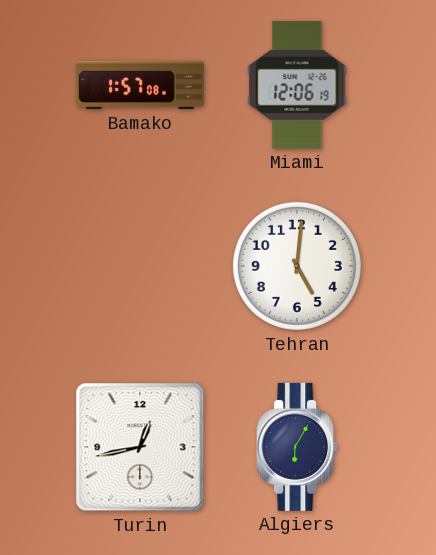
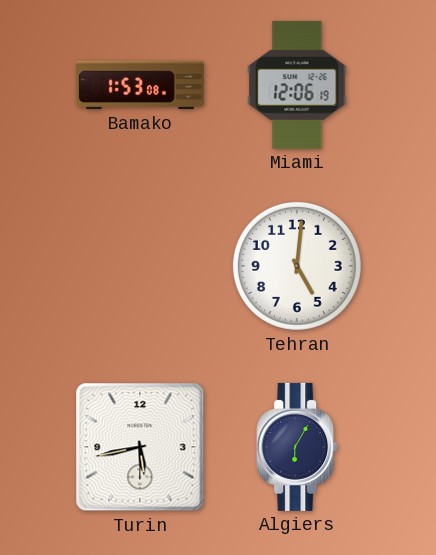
Bamako: 1:57 -> 1:53
Turin: 12:43 -> 5:43
